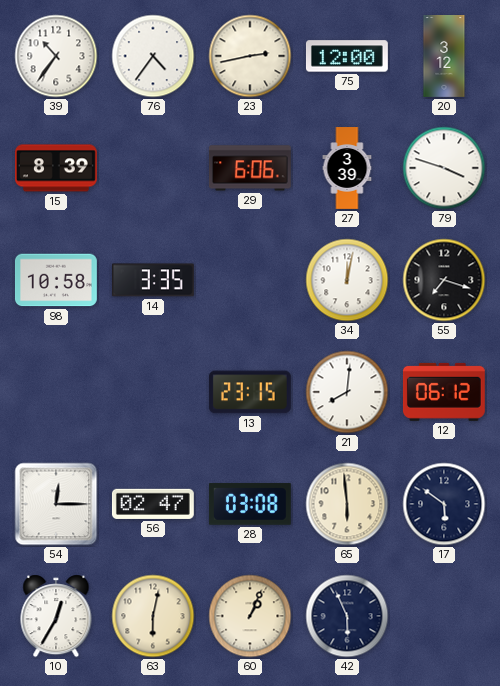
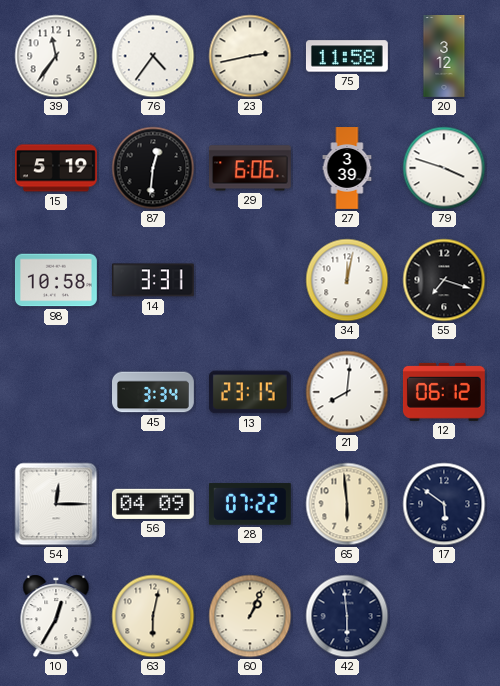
39: 10:36 -> 11:36
75: 12:00 -> 11:58
15: 8:39 -> 5:19
87: none -> 12:31
14: 3:35 -> 3:31
45: none -> 3:34
56: 02:47 -> 04:09
28: 03:08 -> 07:22
42: 5:56 -> 5:59
